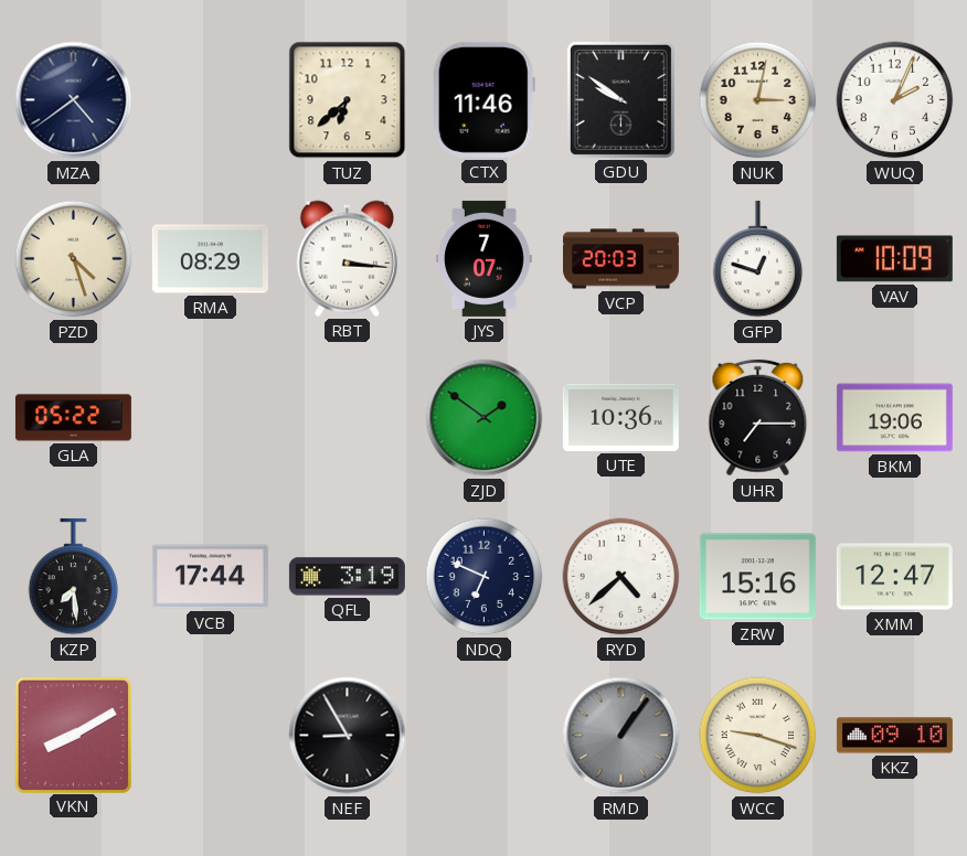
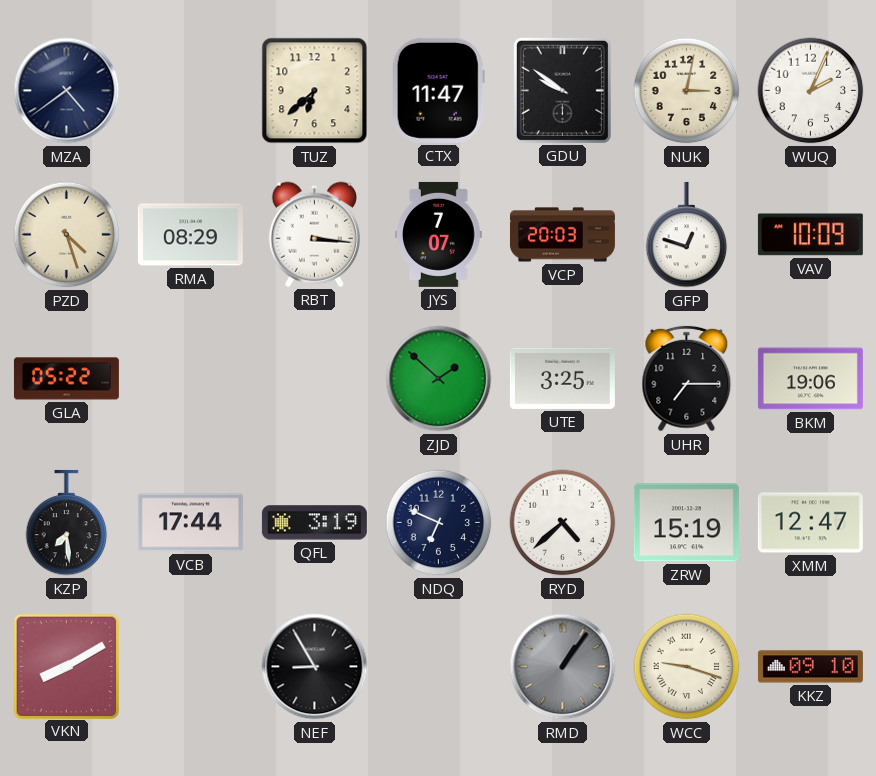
CTX: 11:46 -> 11:47
ZJD: 1:51 -> 1:52
UTE: 10:36 -> 3:25
ZRW: 15:16 -> 15:19
